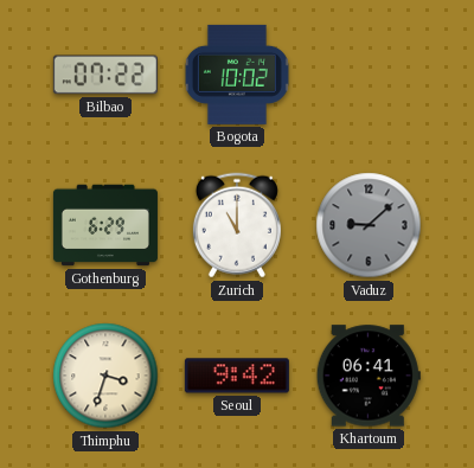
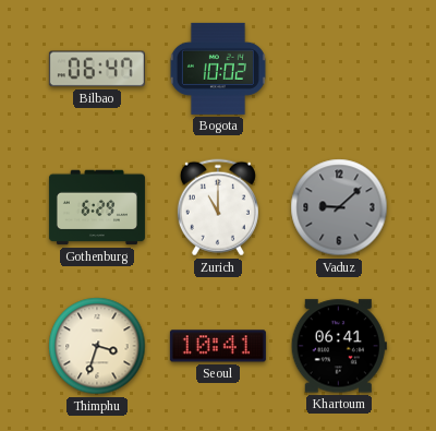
Bilbao: 07:22 -> 06:47
Seoul: 9:42 -> 10:41
